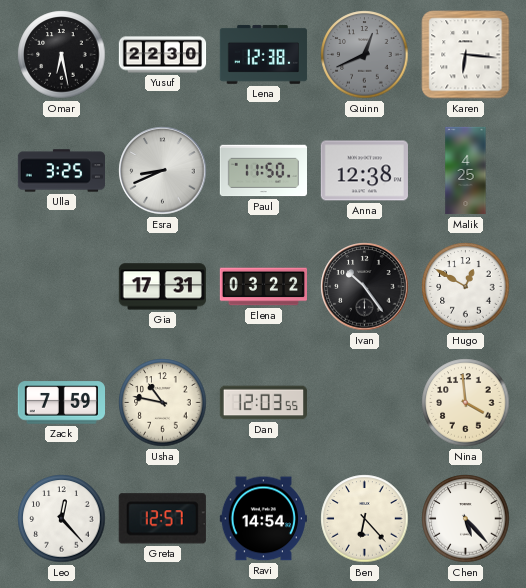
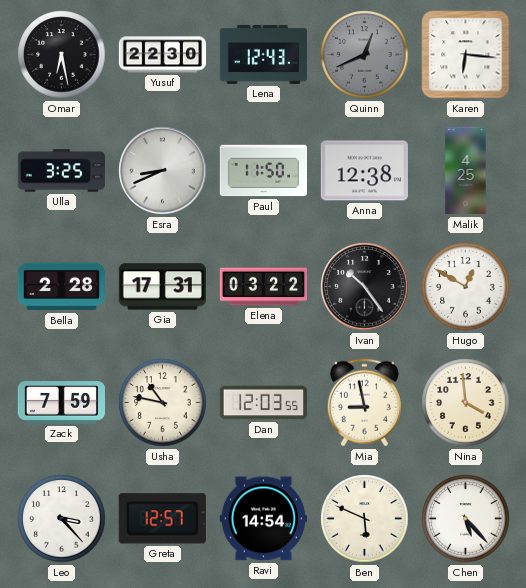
Lena: 12:38 -> 12:43
Bella: none -> 2:28
Mia: none -> 8:58
Leo: 12:23 -> 3:23
Ben: 6:23 -> 5:49
